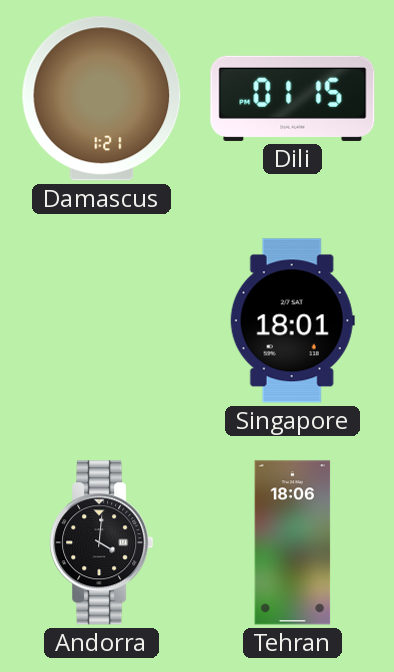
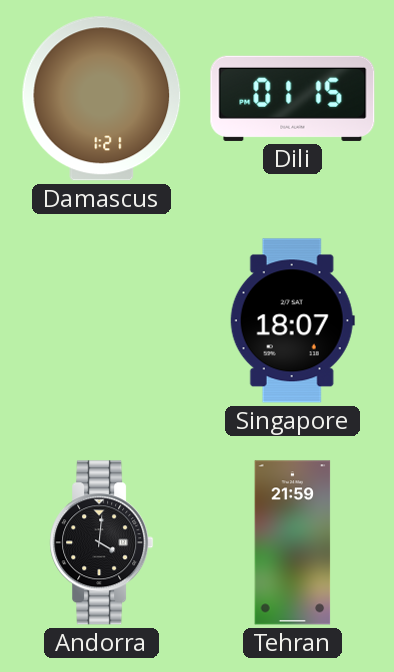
Singapore: 18:01 -> 18:07
Tehran: 18:06 -> 21:59
